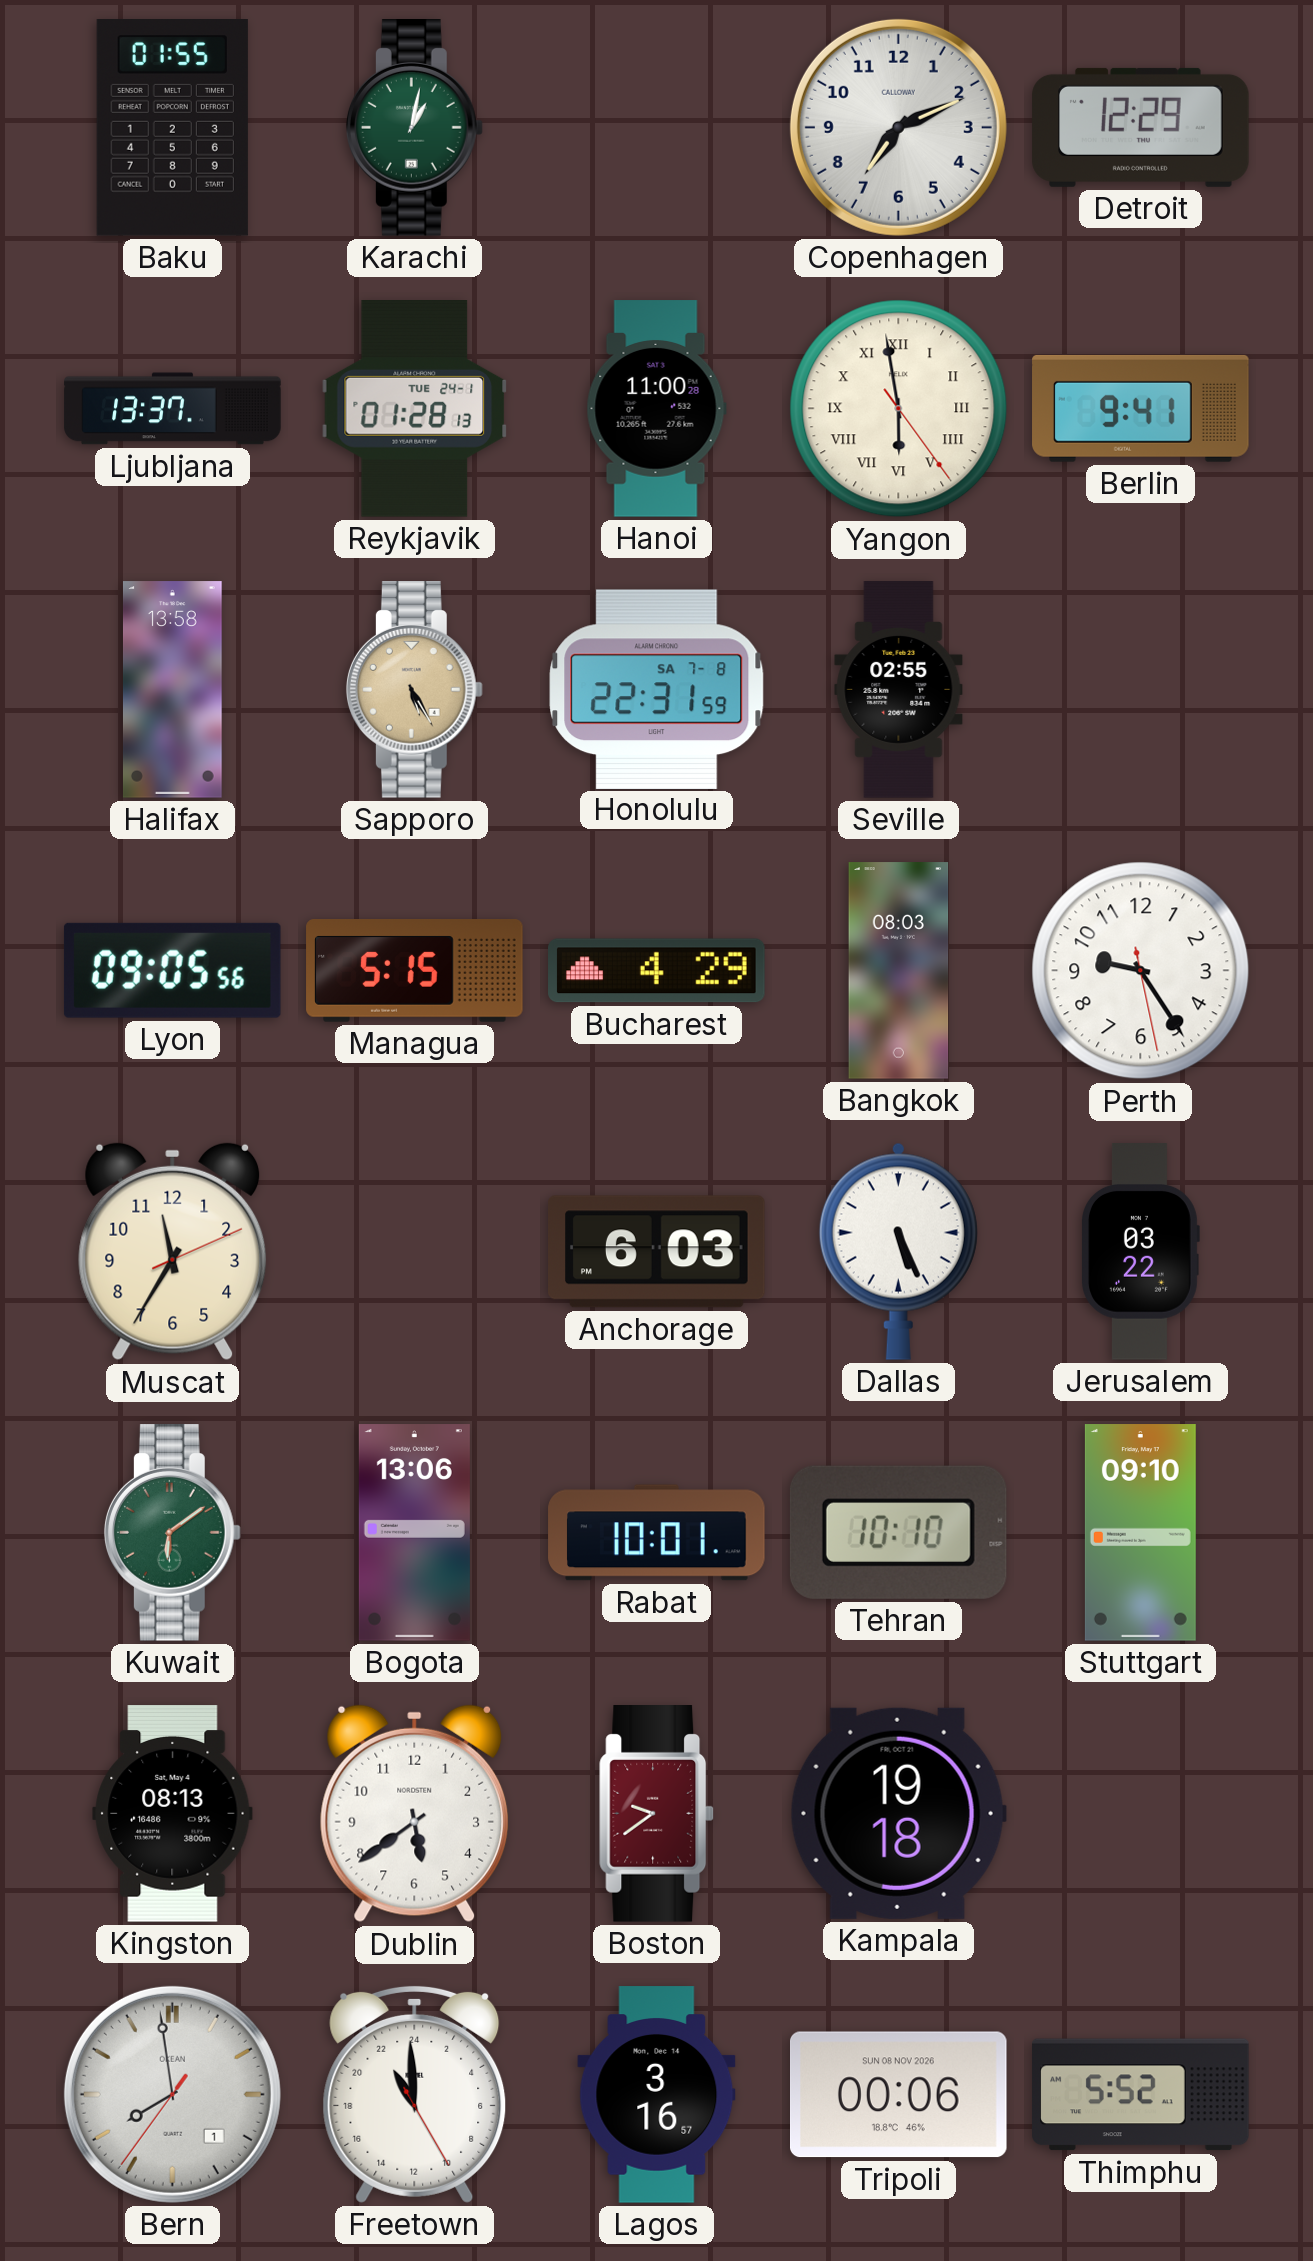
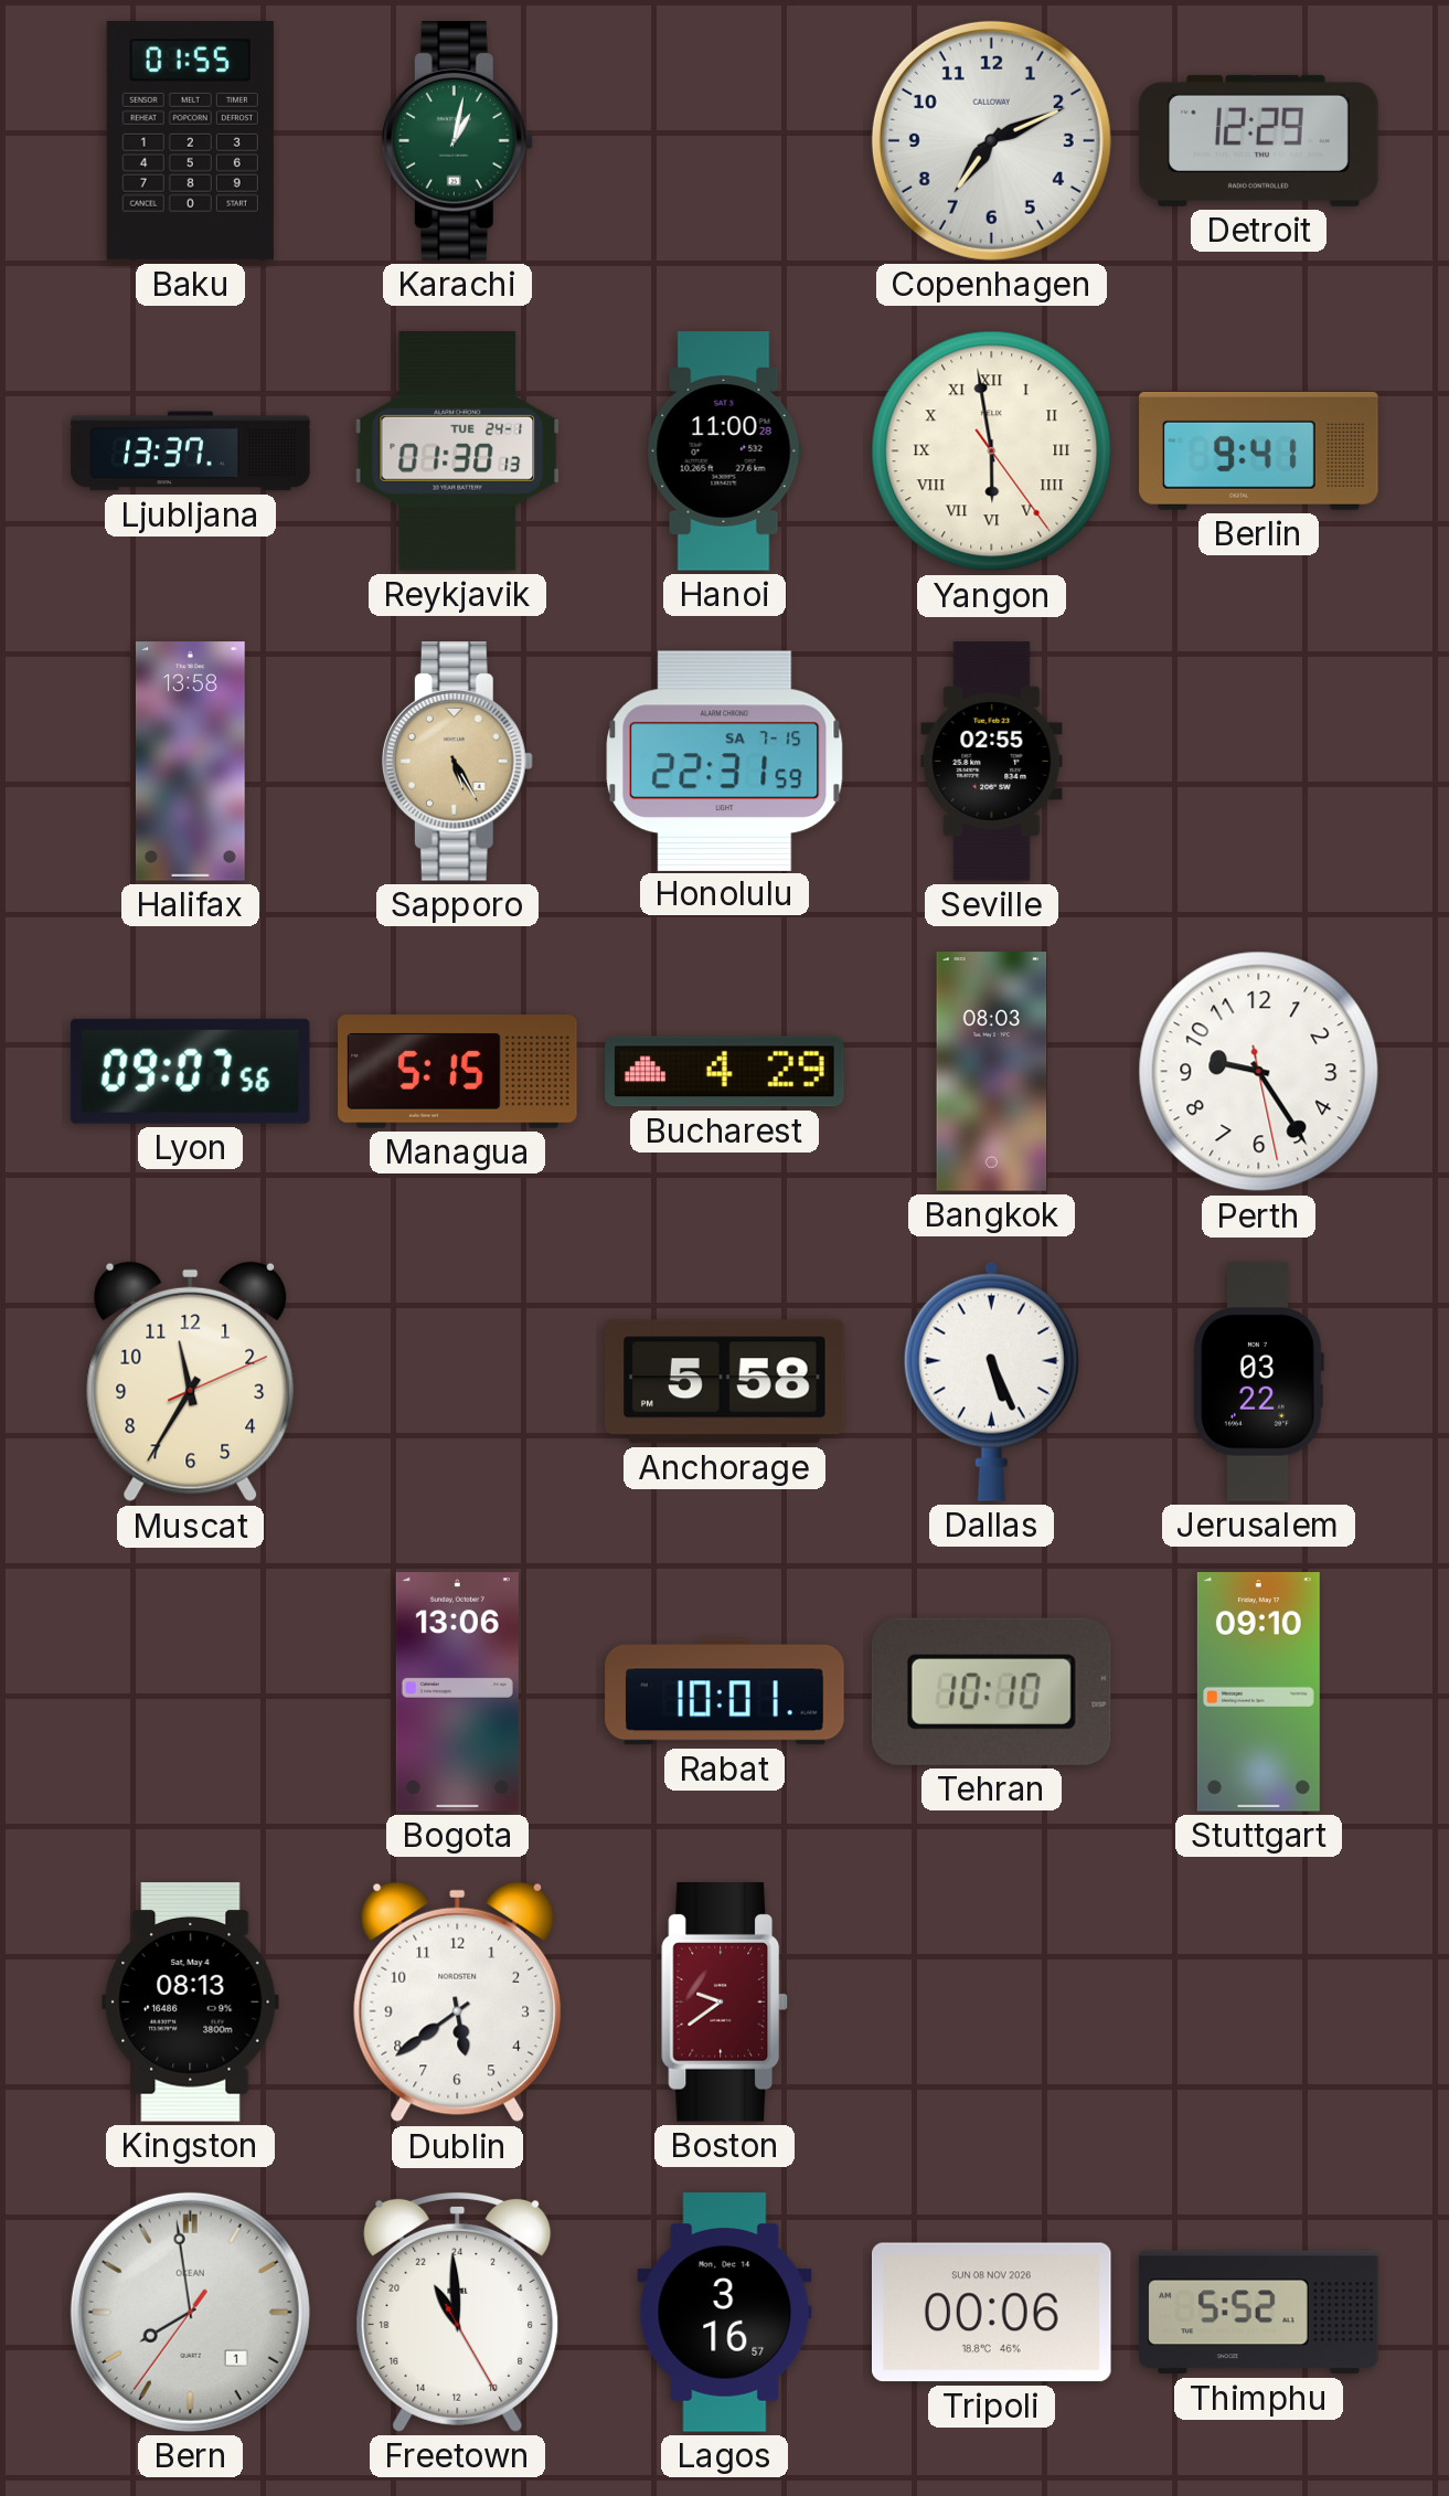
Reykjavik: 01:28 -> 01:30
Honolulu date: SA 7-8 -> SA 7-15
Lyon: 09:05 -> 09:07
Anchorage: 6:03 -> 5:58
Kuwait: 6:09 -> none
Kampala: 19:18 -> none
